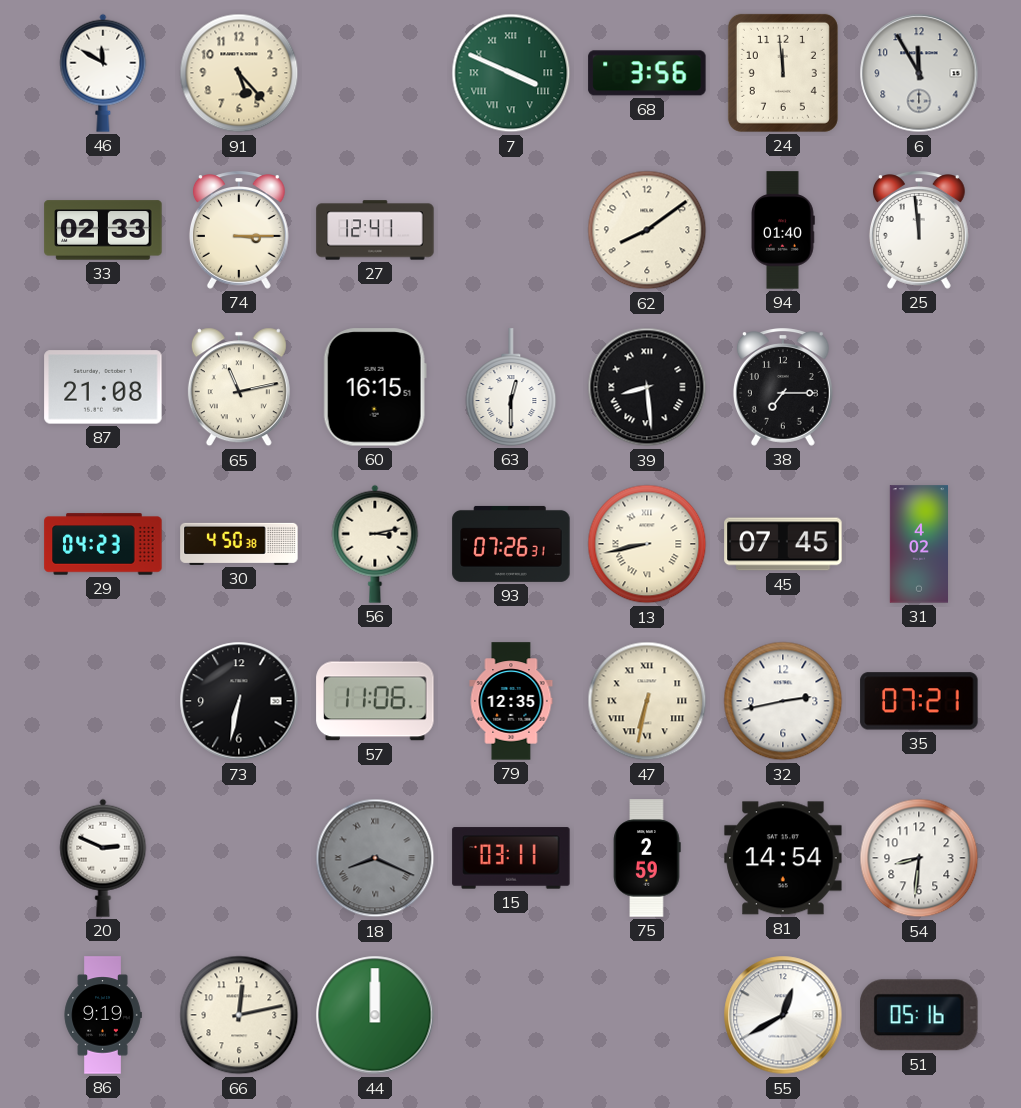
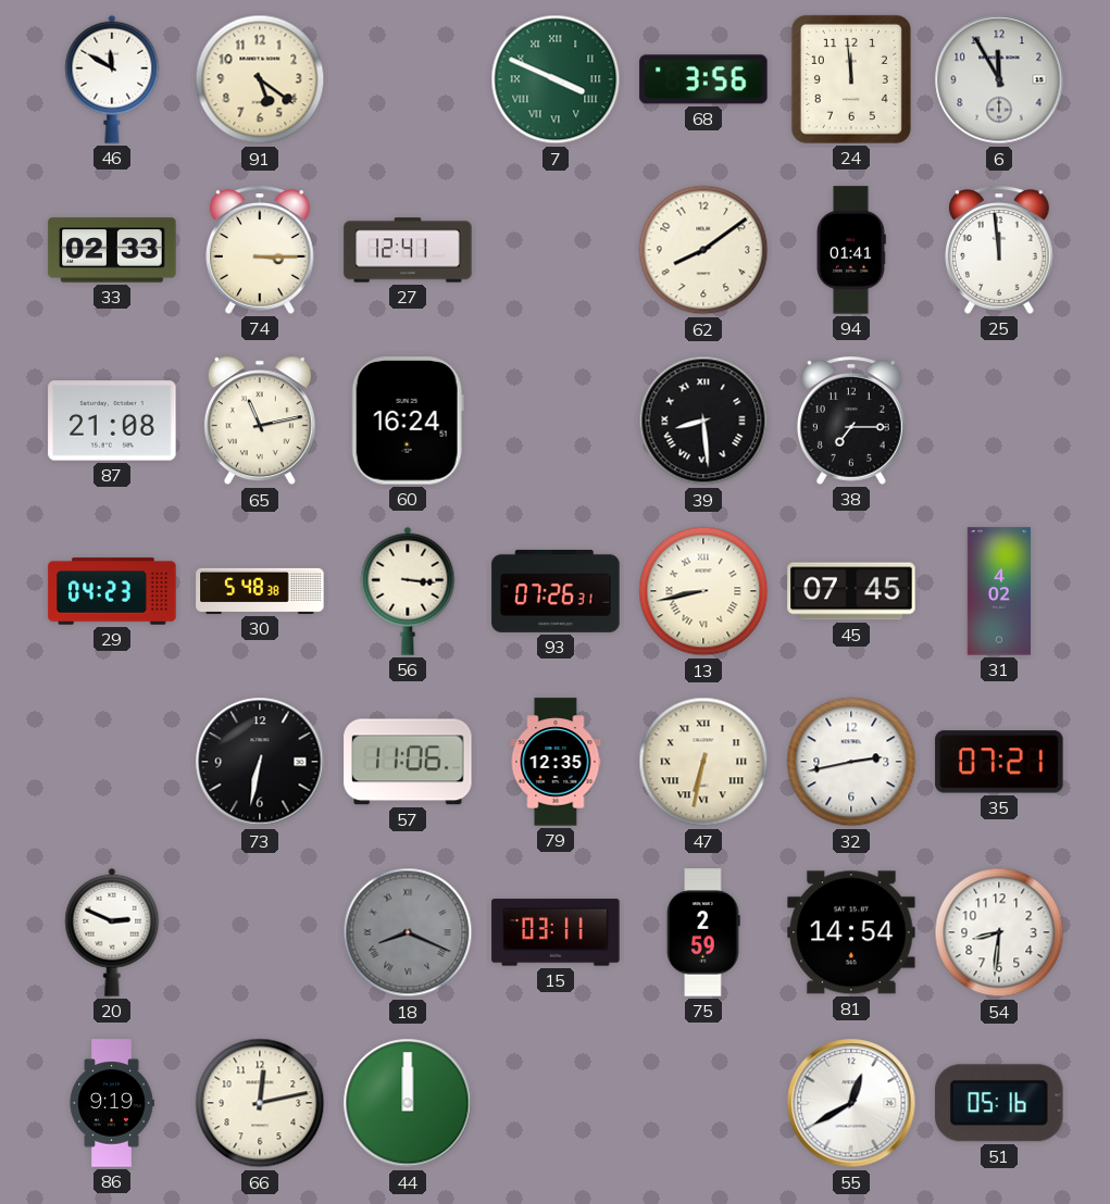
91: 5:23 -> 5:21
94: 01:40 -> 01:41
60: 16:15 -> 16:24
63: 12:30 -> none
30: 4:50 -> 5:48
56: 3:13 -> 3:16
